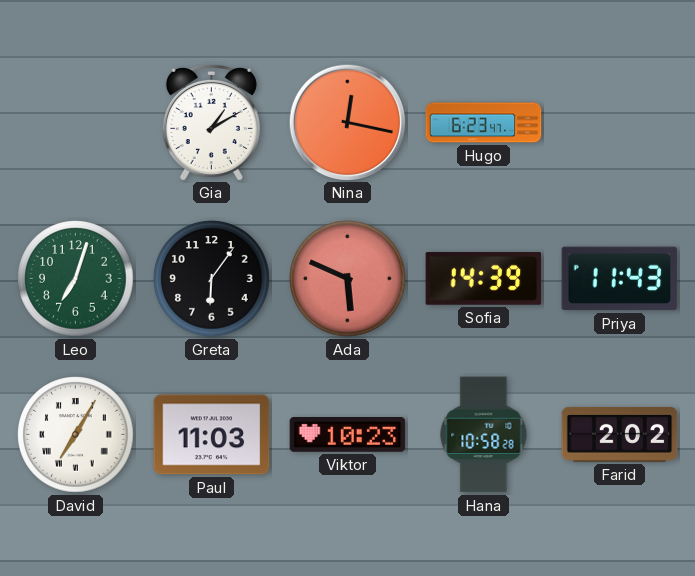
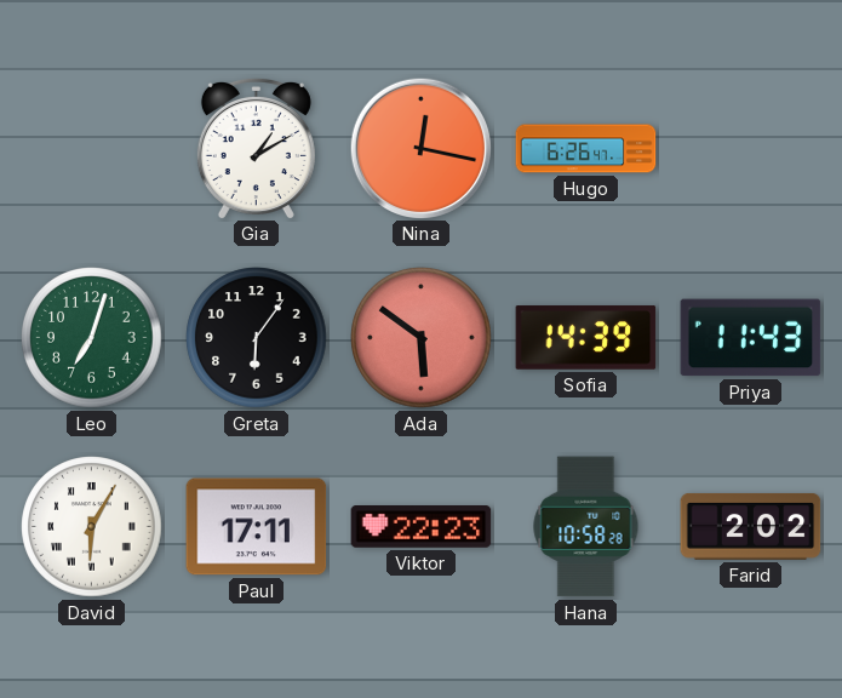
Hugo: 6:23 -> 6:26
Ada: 5:49 -> 5:51
David: 7:05 -> 6:05
Paul: 11:03 -> 17:11
Viktor: 10:23 -> 22:23
